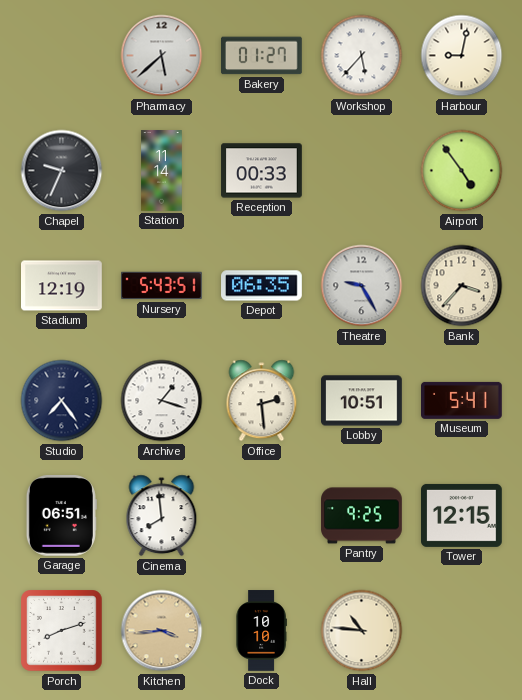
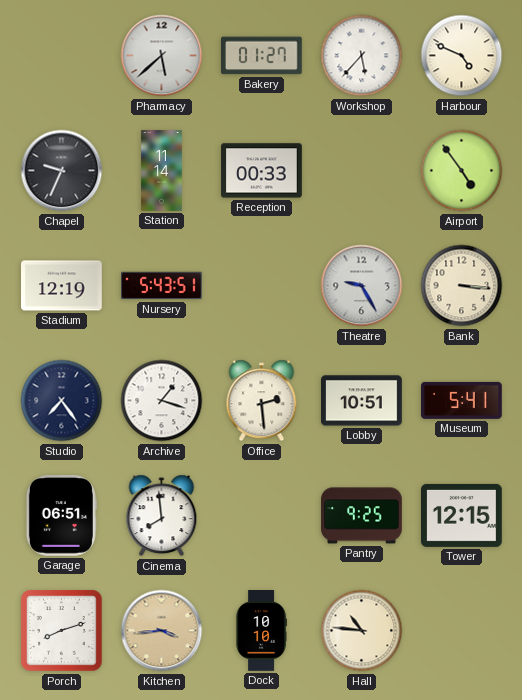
Harbour: 9:02 -> 4:49
Depot: 06:35 -> none
Bank: 3:37 -> 3:16
